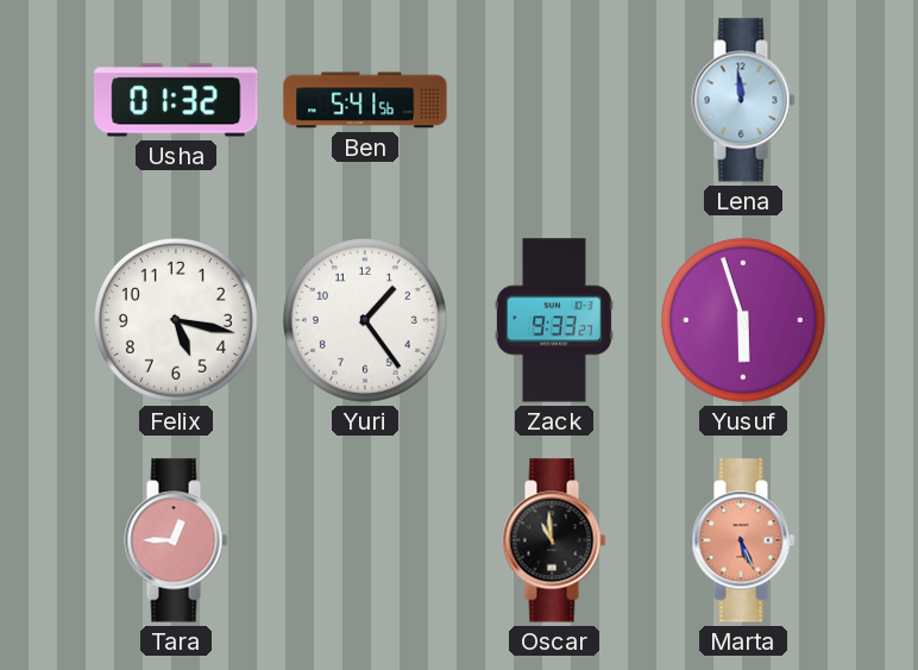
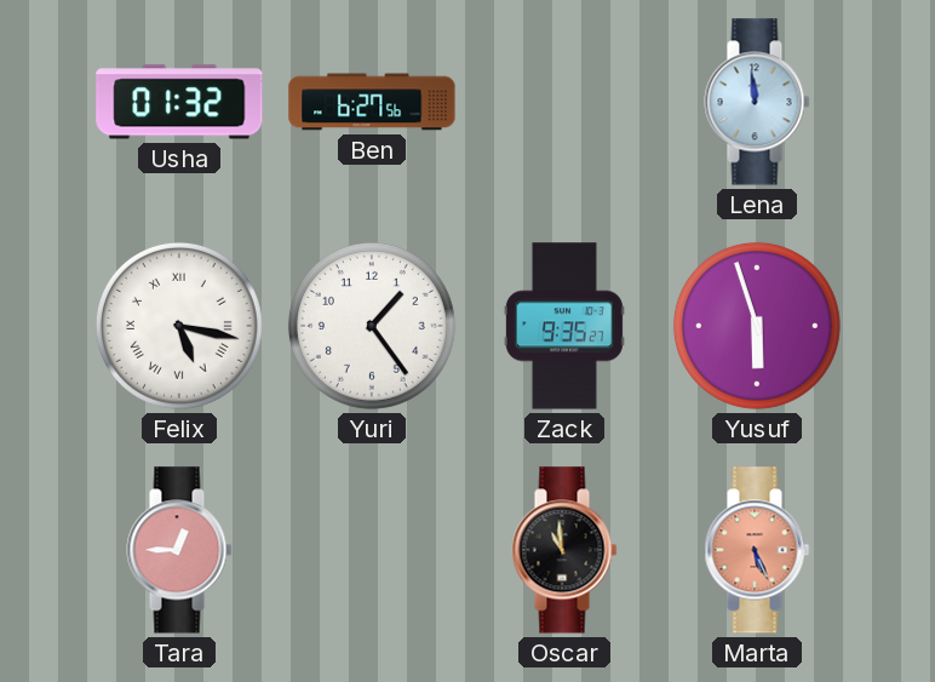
Ben: 5:41 -> 6:27
Felix numerals: Arabic -> Roman
Zack: 9:33 -> 9:35
